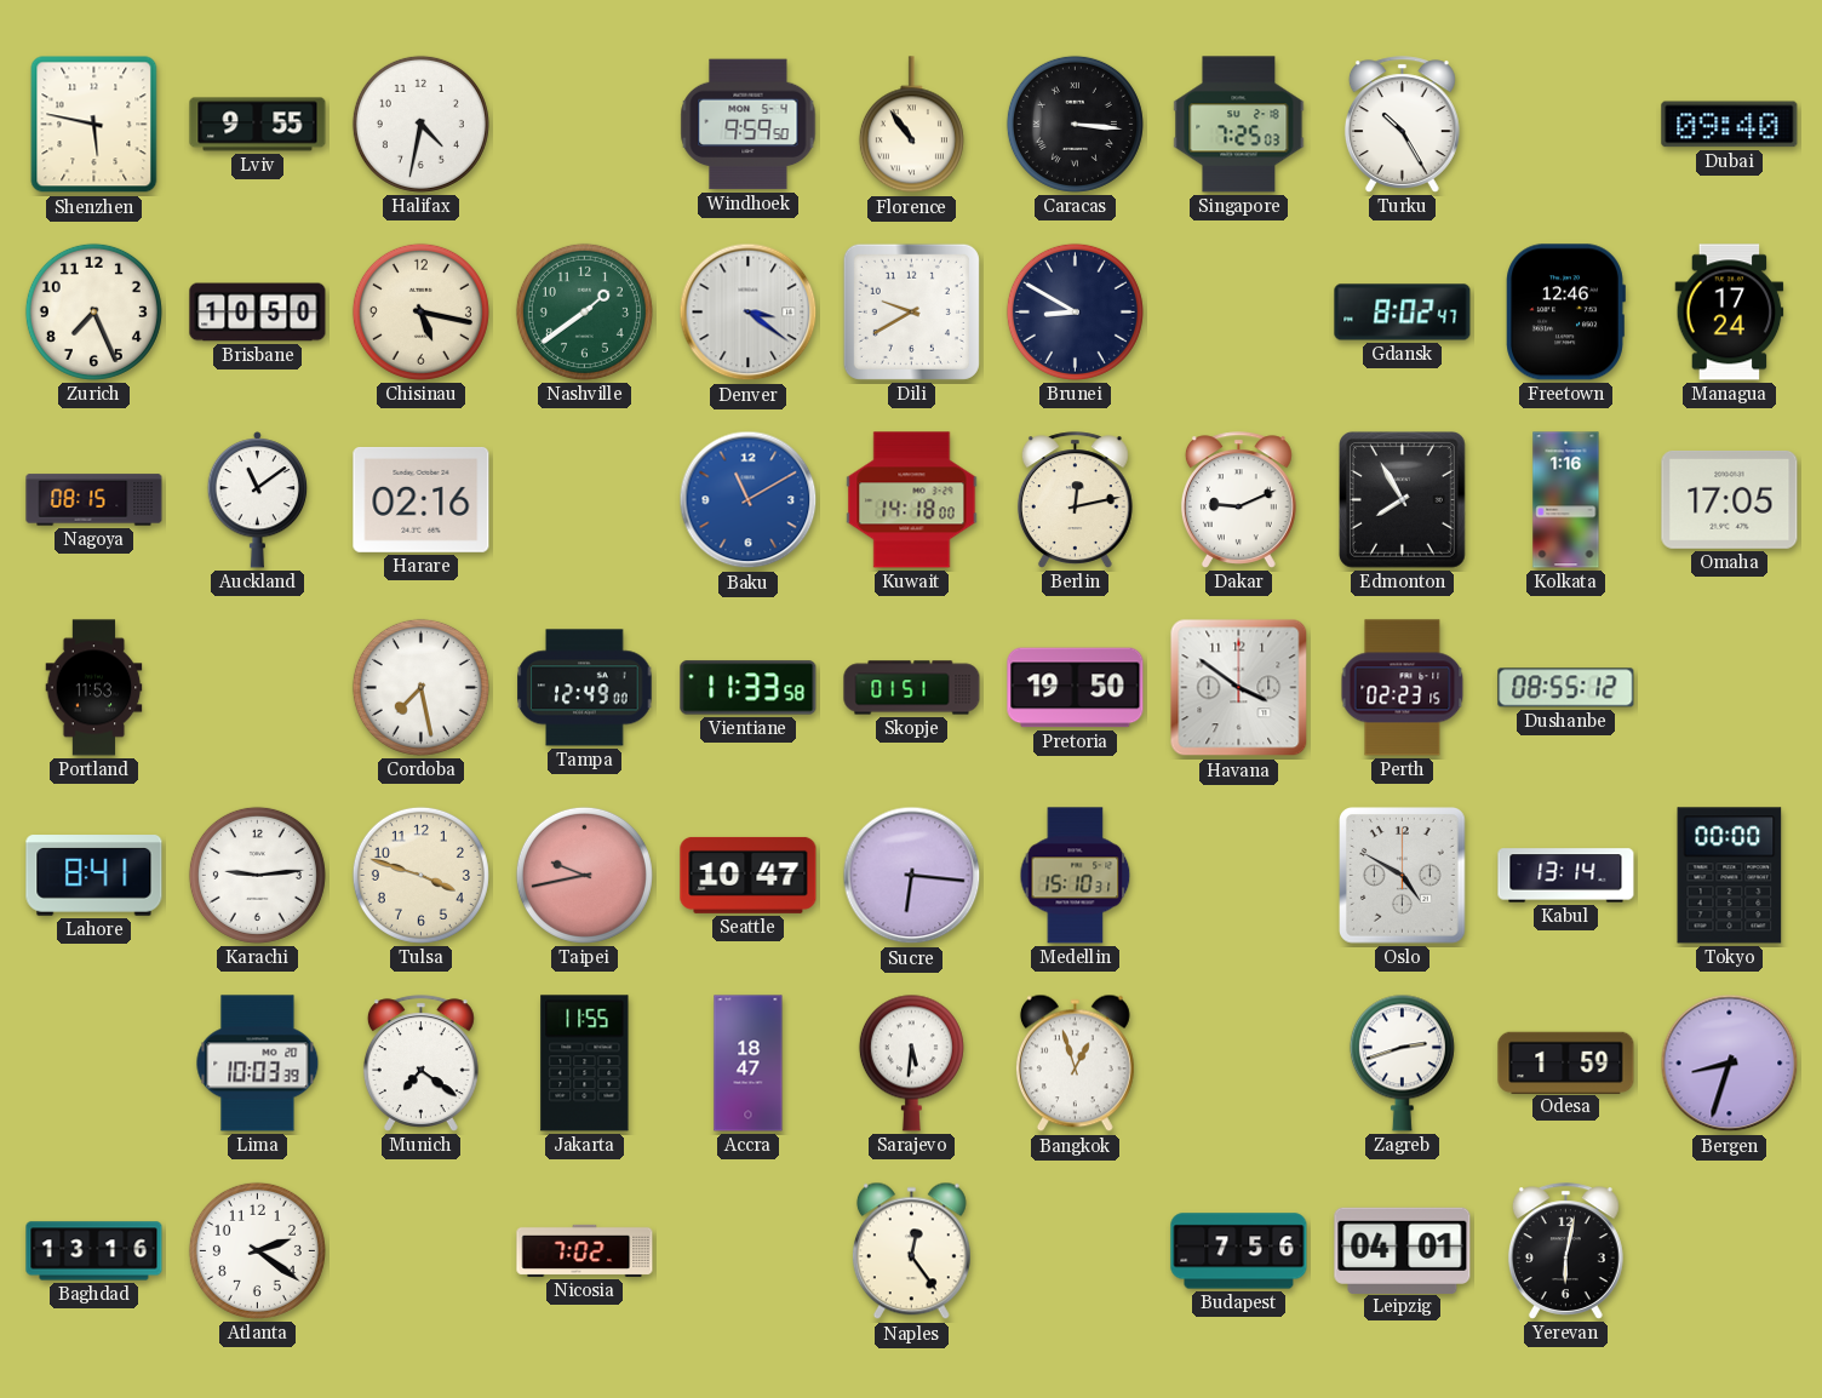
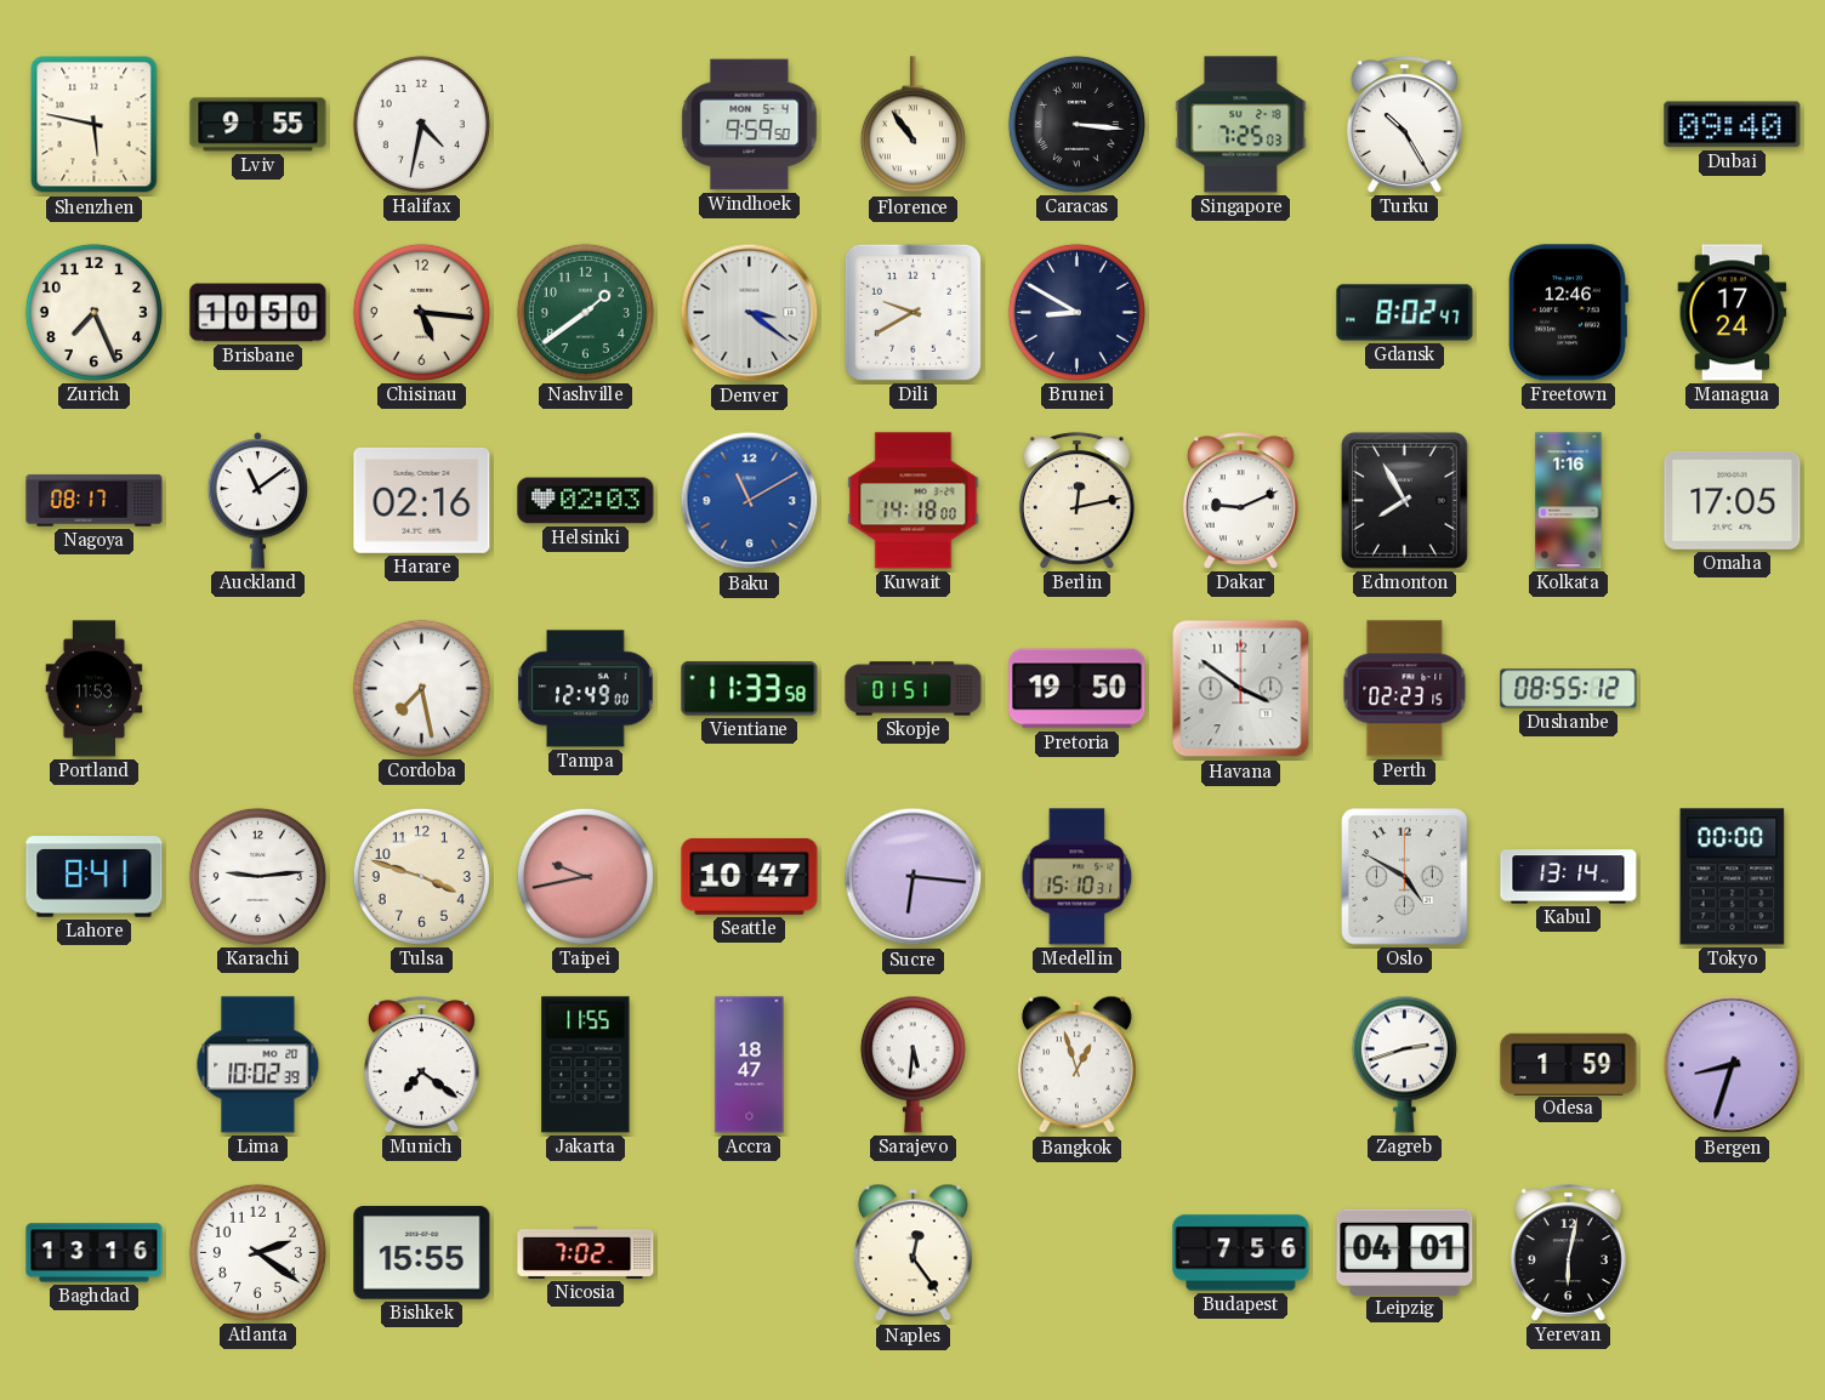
Chisinau: 5:17 -> 5:16
Nagoya: 08:15 -> 08:17
Helsinki: none -> 02:03
Lima: 10:03 -> 10:02
Bishkek: none -> 15:55
